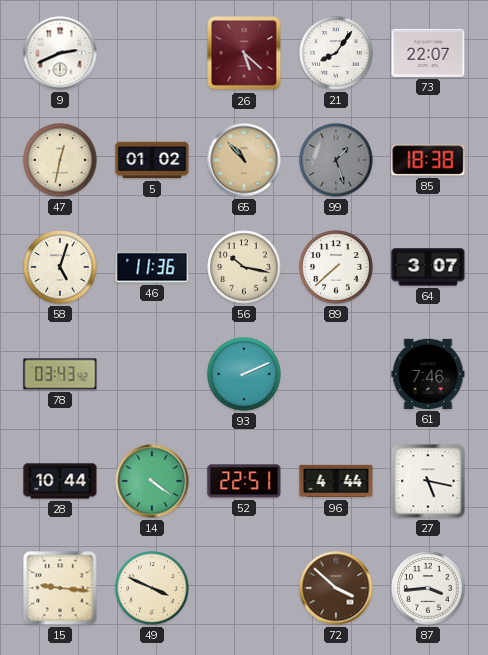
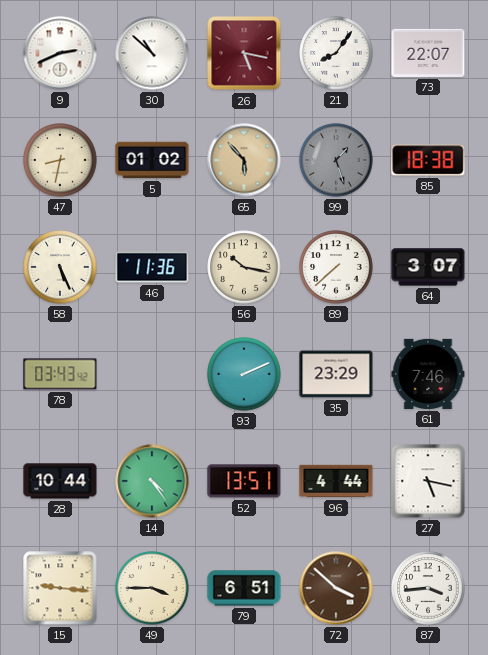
30: none -> 10:52
26: 5:22 -> 5:17
47: 12:32 -> 8:32
65: 10:53 -> 5:53
58: 5:03 -> 5:26
35: none -> 23:29
14: 4:21 -> 4:24
52: 22:51 -> 13:51
49: 3:49 -> 3:45
79: none -> 6:51
